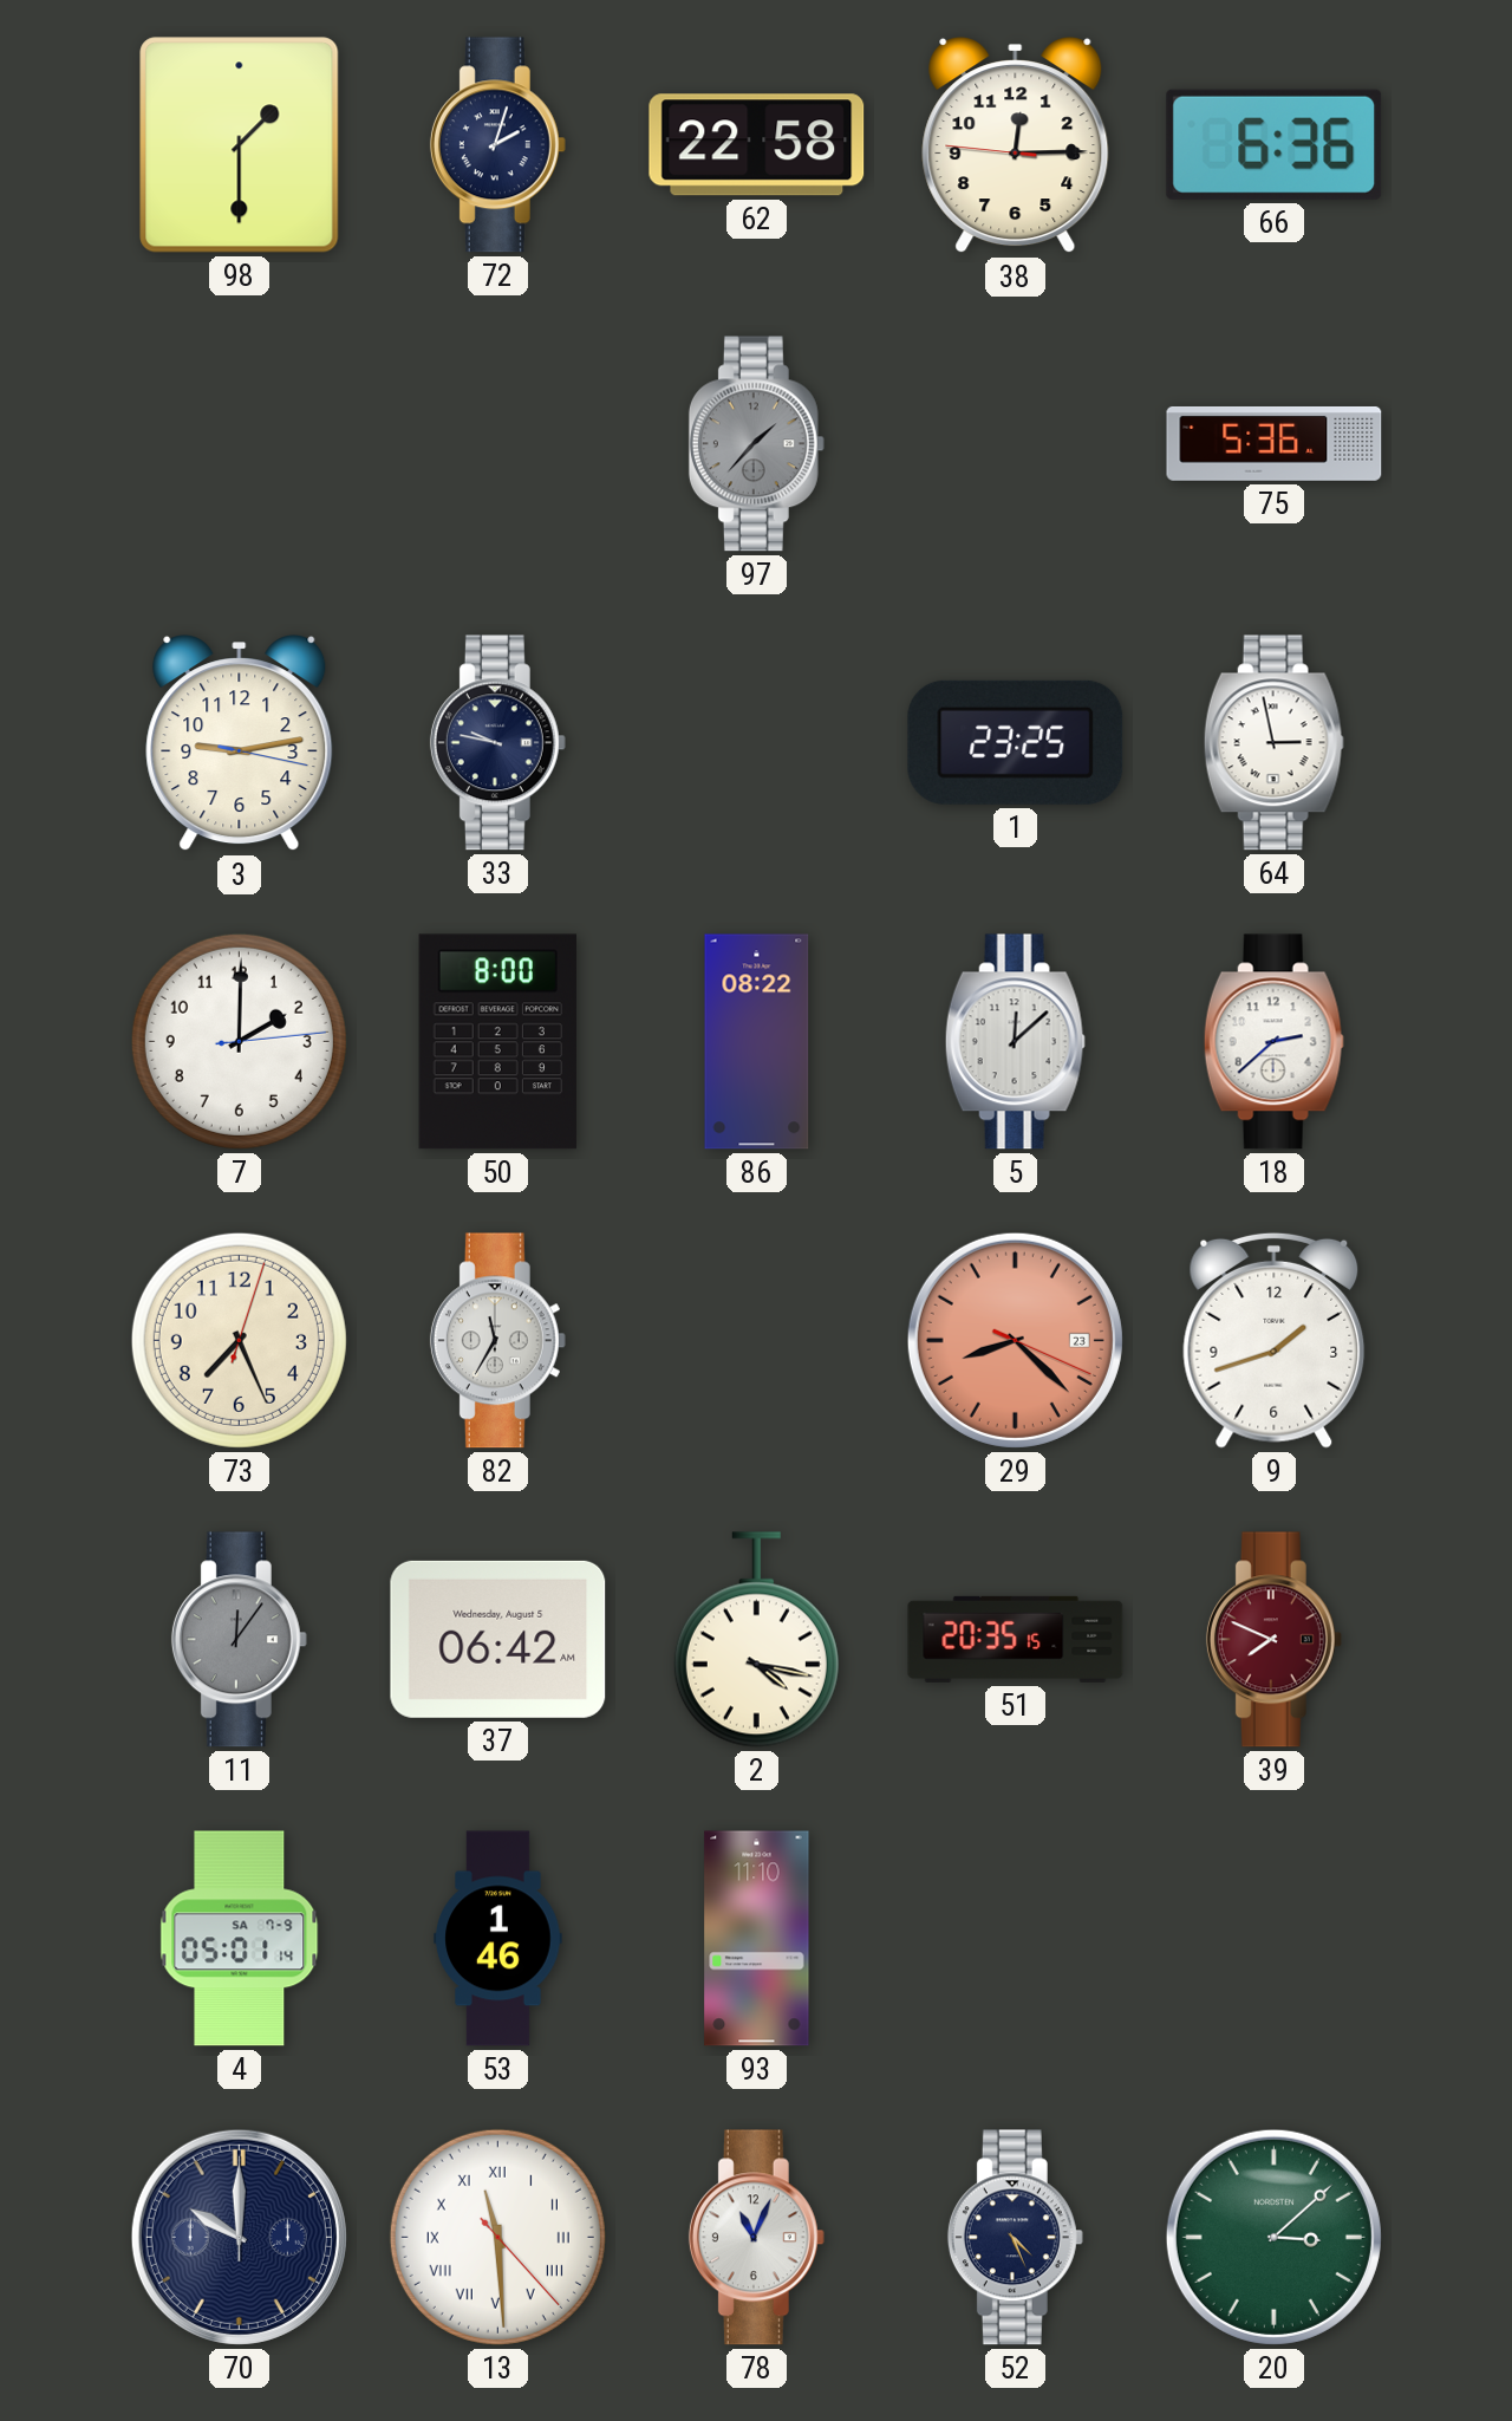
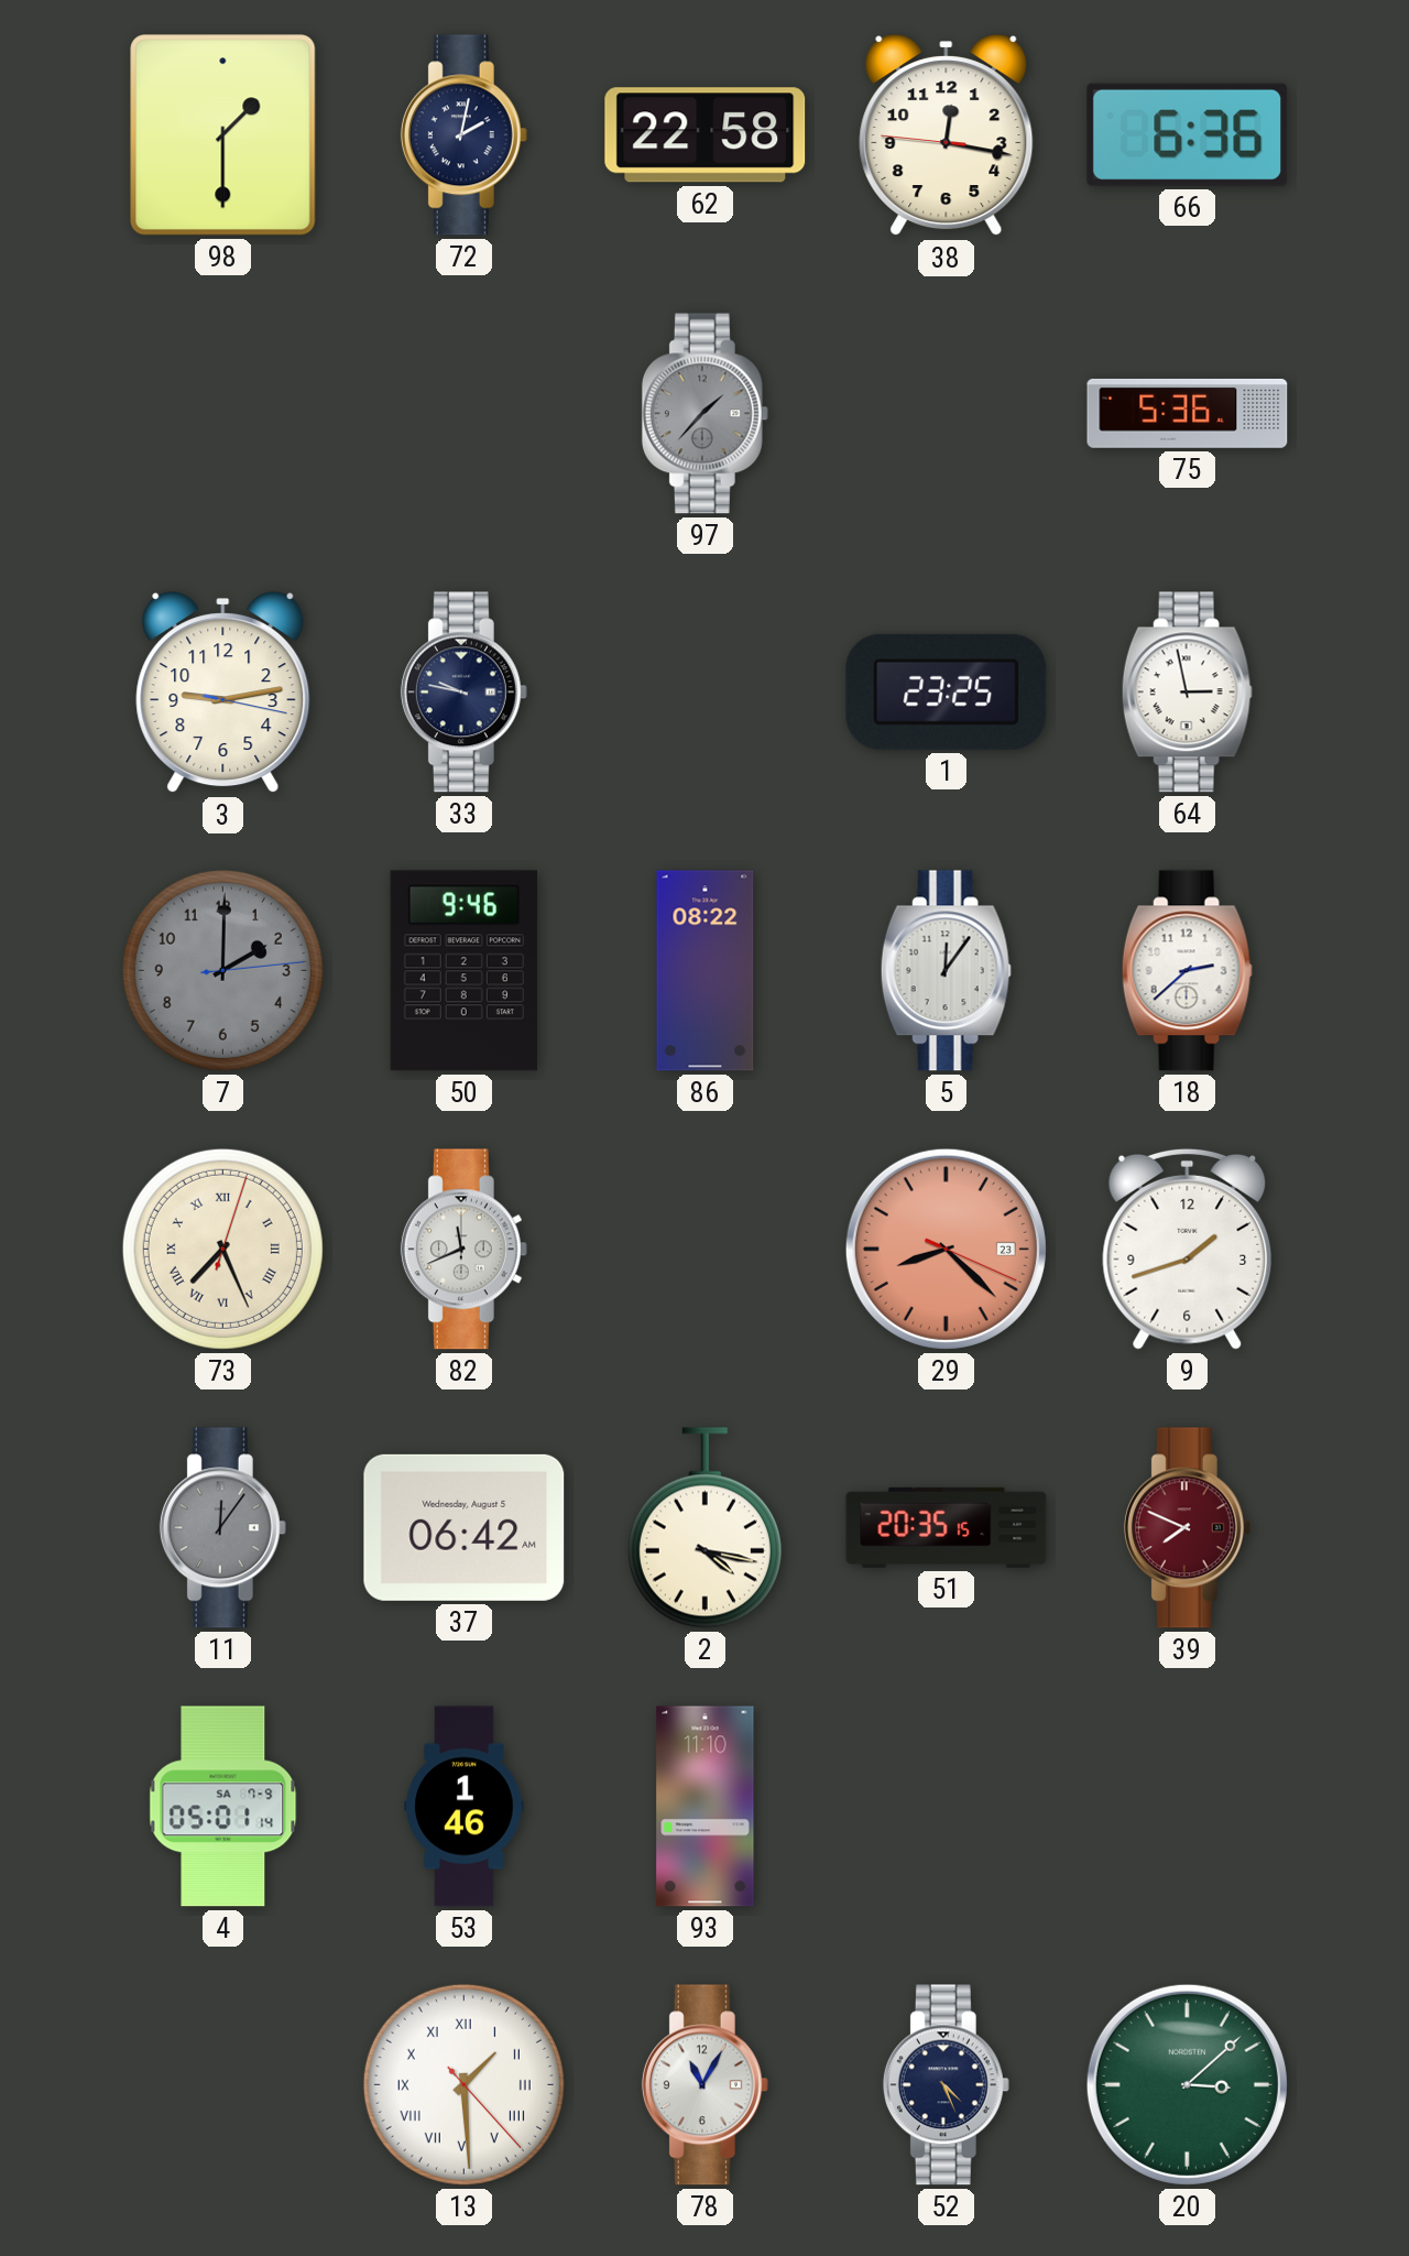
72: 2:03 -> 2:02
38: 12:14 -> 12:16
7 dial: white -> grey
50: 8:00 -> 9:46
5: 12:08 -> 12:06
73 numerals: Arabic -> Roman
82: 11:35 -> 11:41
70: 10:00 -> none
13: 11:29 -> 1:29
78: 11:04 -> 11:05
